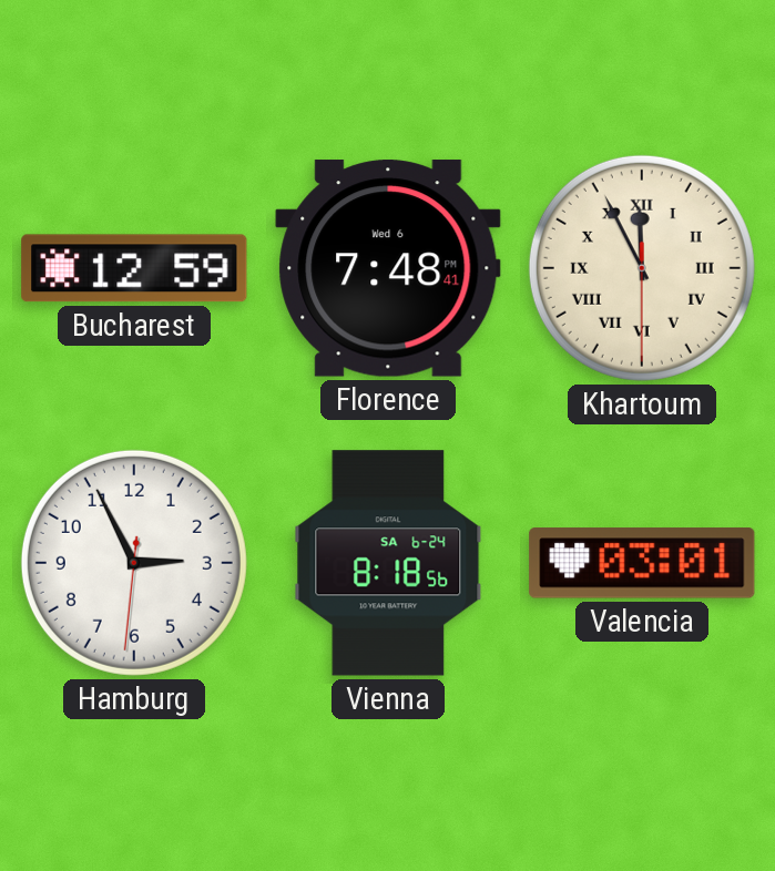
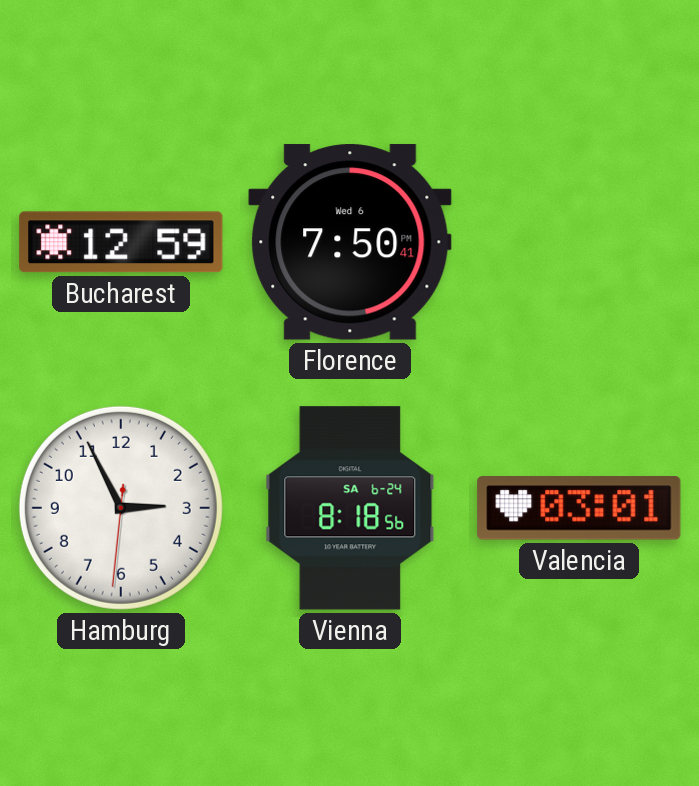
Florence: 7:48 -> 7:50
Khartoum: 11:55 -> none
